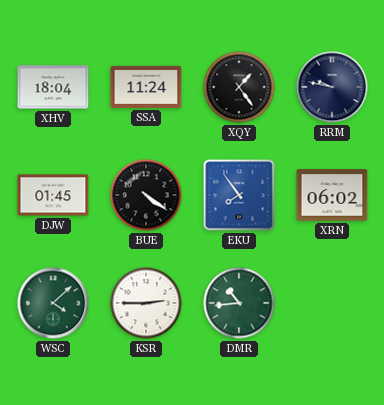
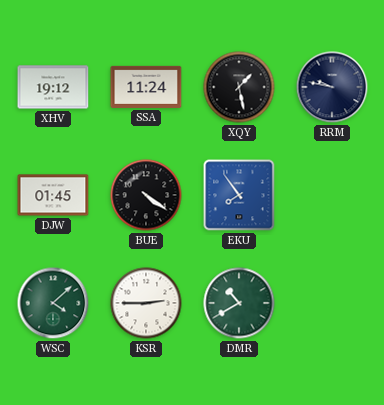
XHV: 18:04 -> 19:12
XQY: 1:24 -> 1:28
XRN: 06:02 -> none
DMR: 10:44 -> 10:40
